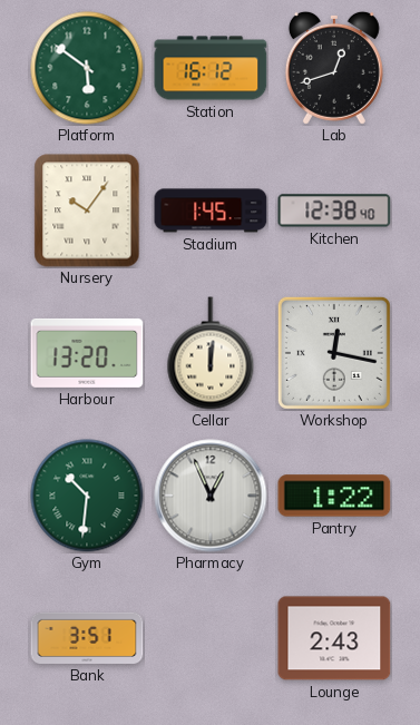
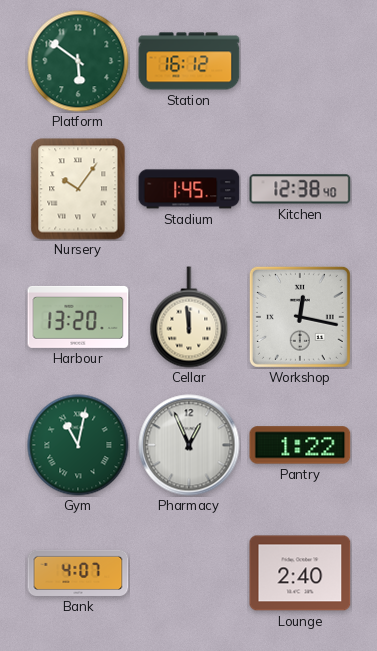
Lab: 12:42 -> none
Cellar: 12:01 -> 11:59
Gym: 10:31 -> 11:02
Bank: 3:51 -> 4:07
Lounge: 2:43 -> 2:40
